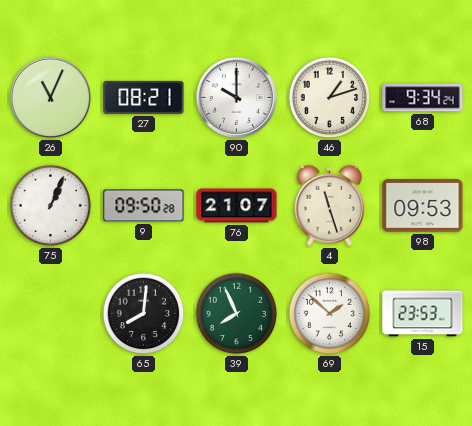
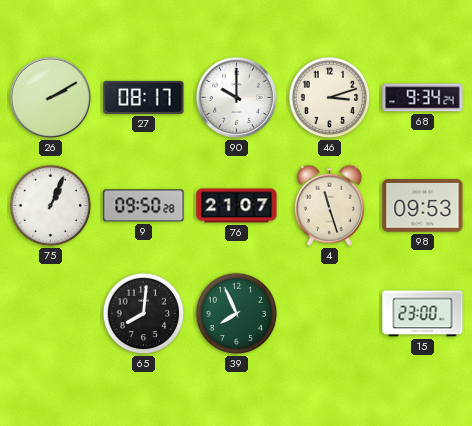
26: 11:04 -> 2:10
27: 08:21 -> 08:17
46: 1:12 -> 3:12
69: 1:52 -> none
15: 23:53 -> 23:00
